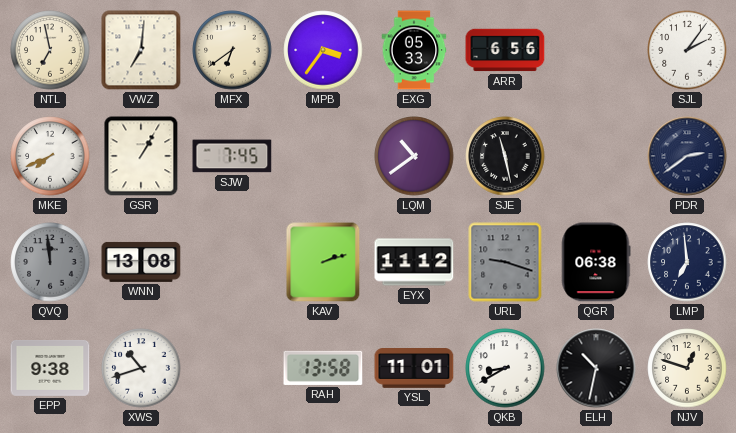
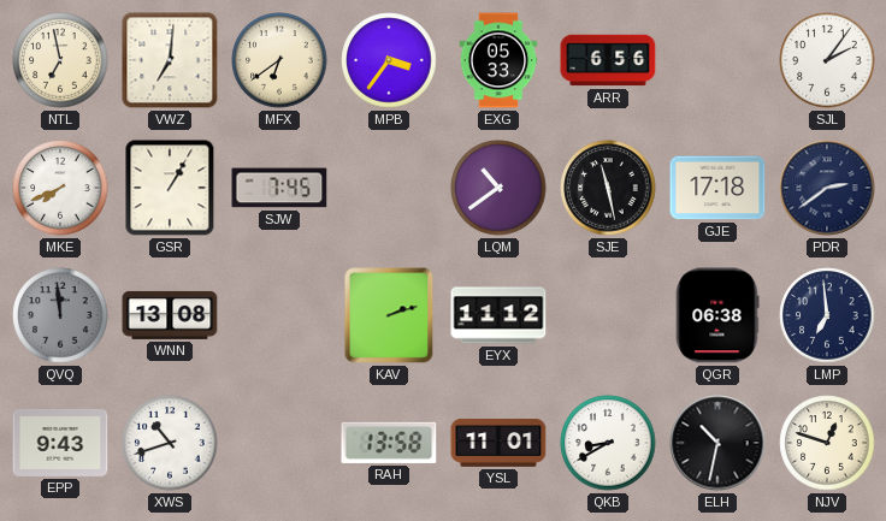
GJE: none -> 17:18
URL: 9:18 -> none
EPP: 9:38 -> 9:43
